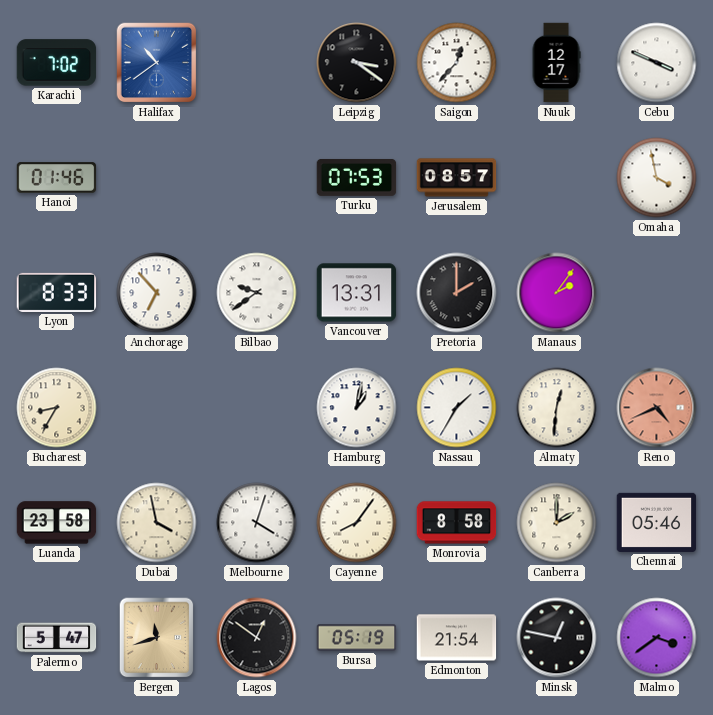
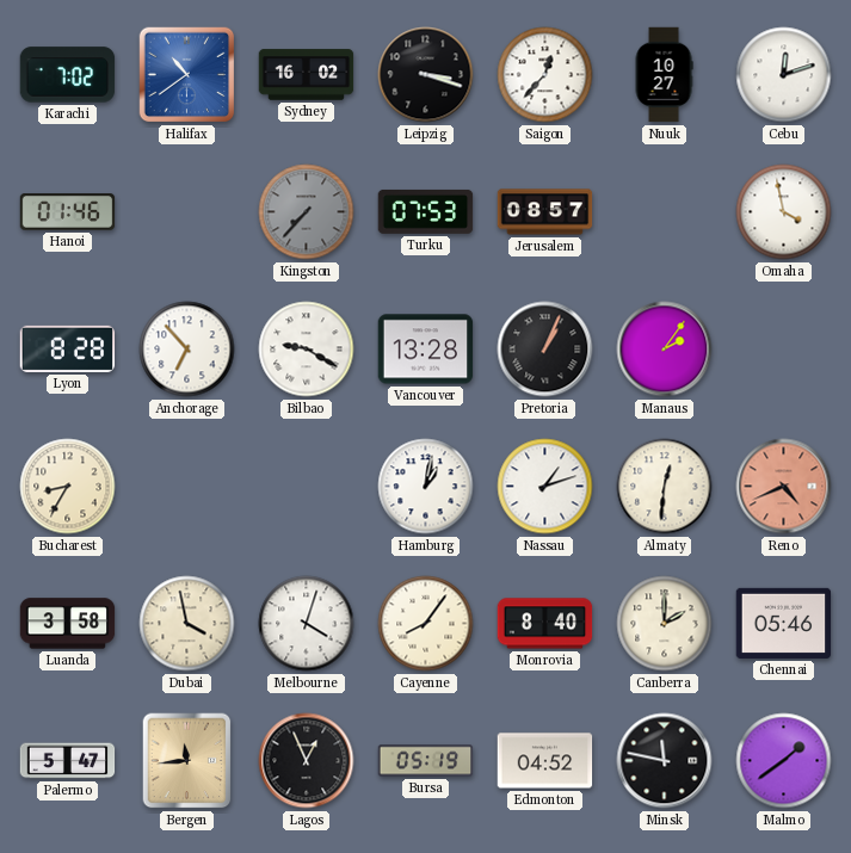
Sydney: none -> 16:02
Leipzig: 3:21 -> 3:18
Nuuk: 12:17 -> 10:27
Cebu: 3:49 -> 12:12
Kingston: none -> 7:37
Lyon: 8:33 -> 8:28
Bilbao: 9:39 -> 9:20
Vancouver: 13:31 -> 13:28
Pretoria: 2:00 -> 1:04
Nassau: 1:35 -> 1:12
Luanda: 23:58 -> 3:58
Monrovia: 8:58 -> 8:40
Bergen: 11:42 -> 11:44
Lagos: 12:51 -> 12:56
Edmonton: 21:54 -> 04:52
Minsk: 12:47 -> 11:47
Malmo: 3:39 -> 1:39
